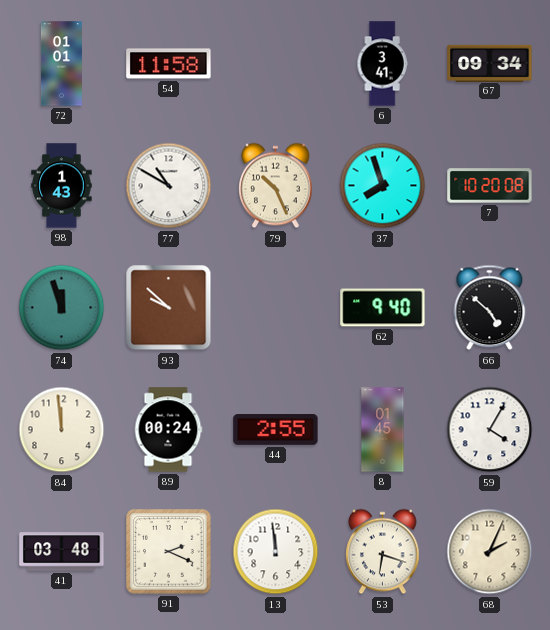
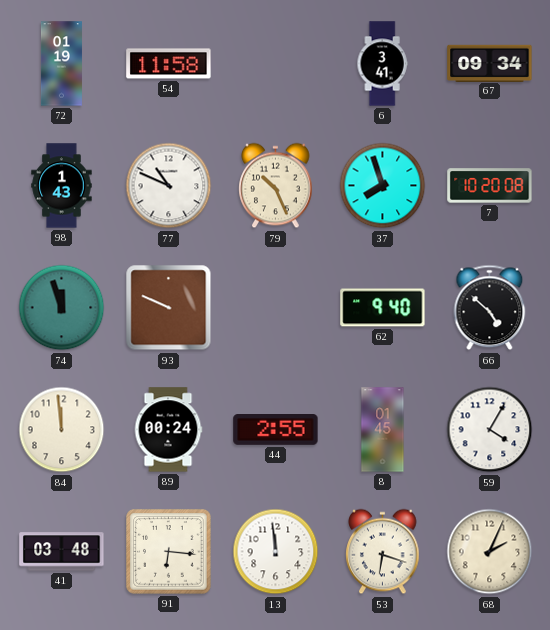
72: 01:01 -> 01:19
77: 10:50 -> 10:49
93: 9:52 -> 9:49
91: 2:19 -> 6:16
